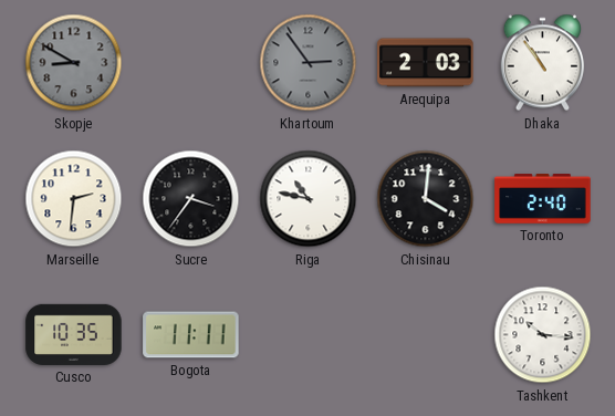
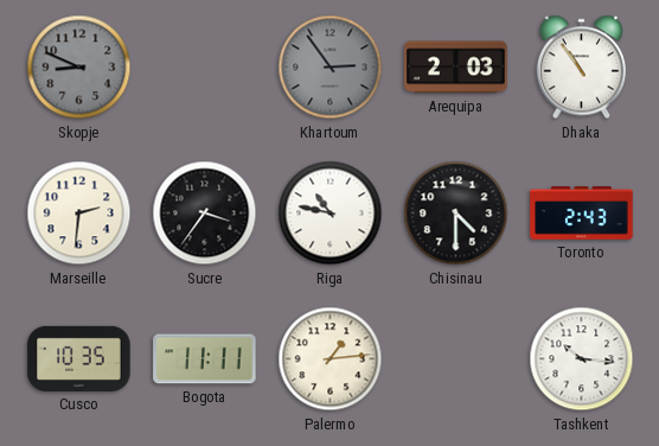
Skopje: 8:50 -> 8:49
Chisinau: 4:01 -> 4:30
Toronto: 2:40 -> 2:43
Palermo: none -> 1:14
